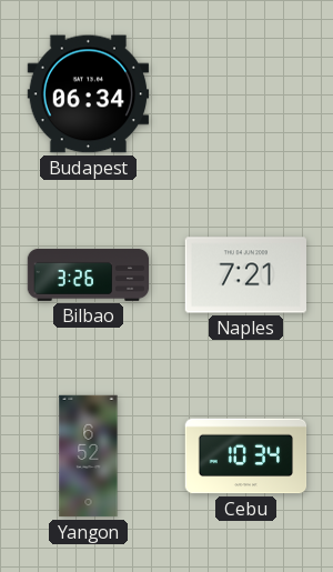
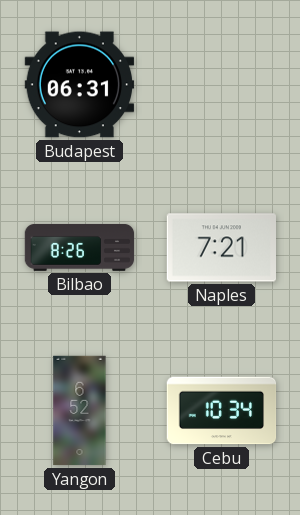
Budapest: 06:34 -> 06:31
Bilbao: 3:26 -> 8:26
